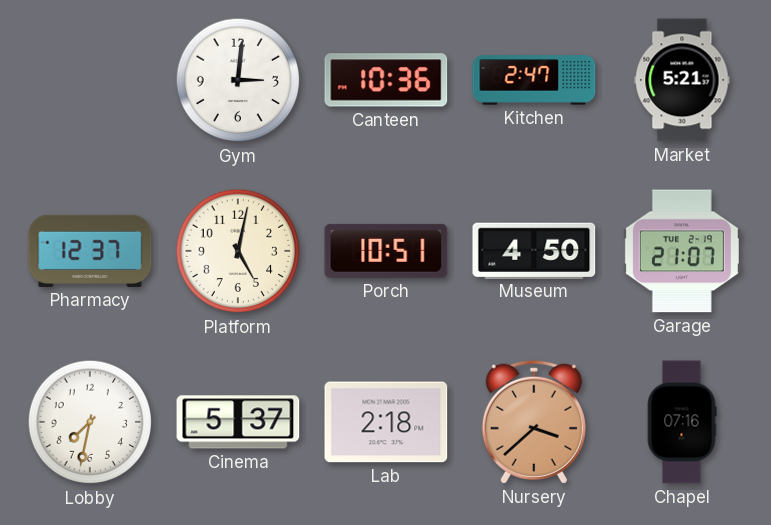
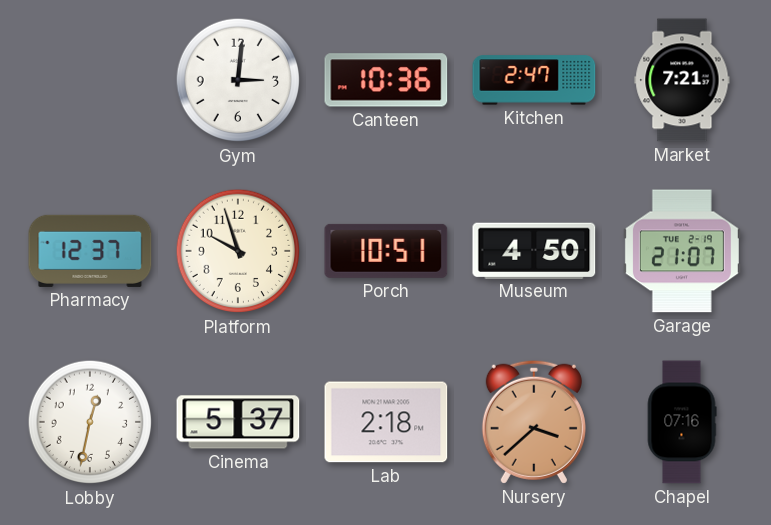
Market: 5:21 -> 7:21
Platform: 5:02 -> 9:57
Lobby: 7:32 -> 12:32
